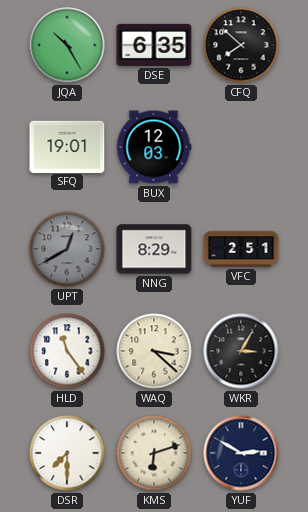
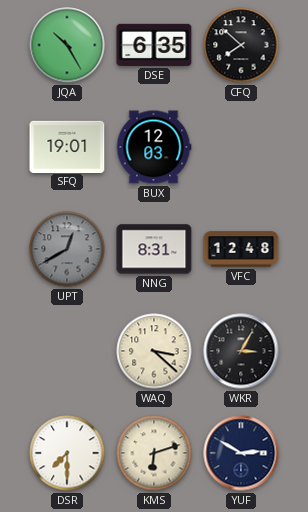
NNG: 8:29 -> 8:31
VFC: 2:51 -> 12:48
HLD: 11:24 -> none
